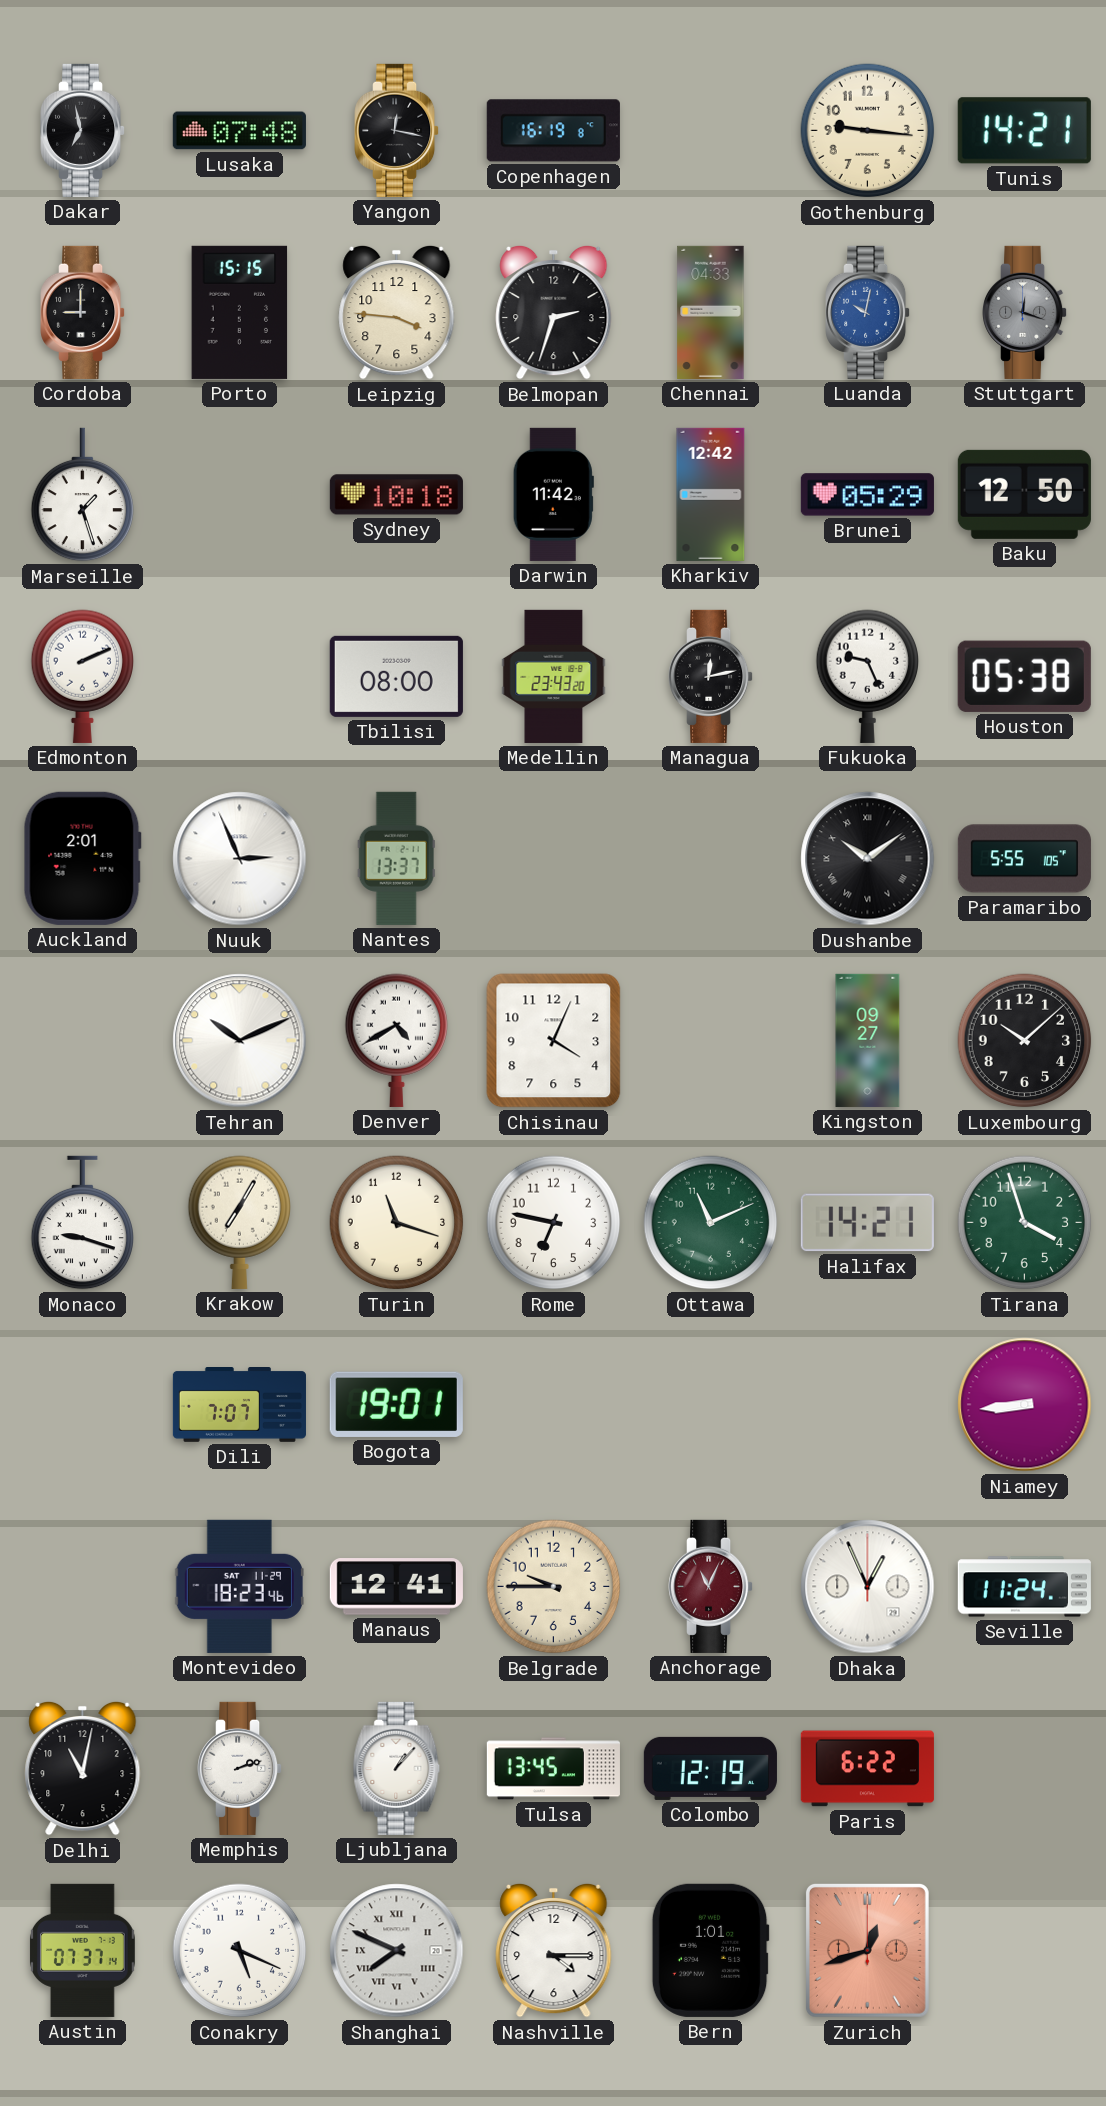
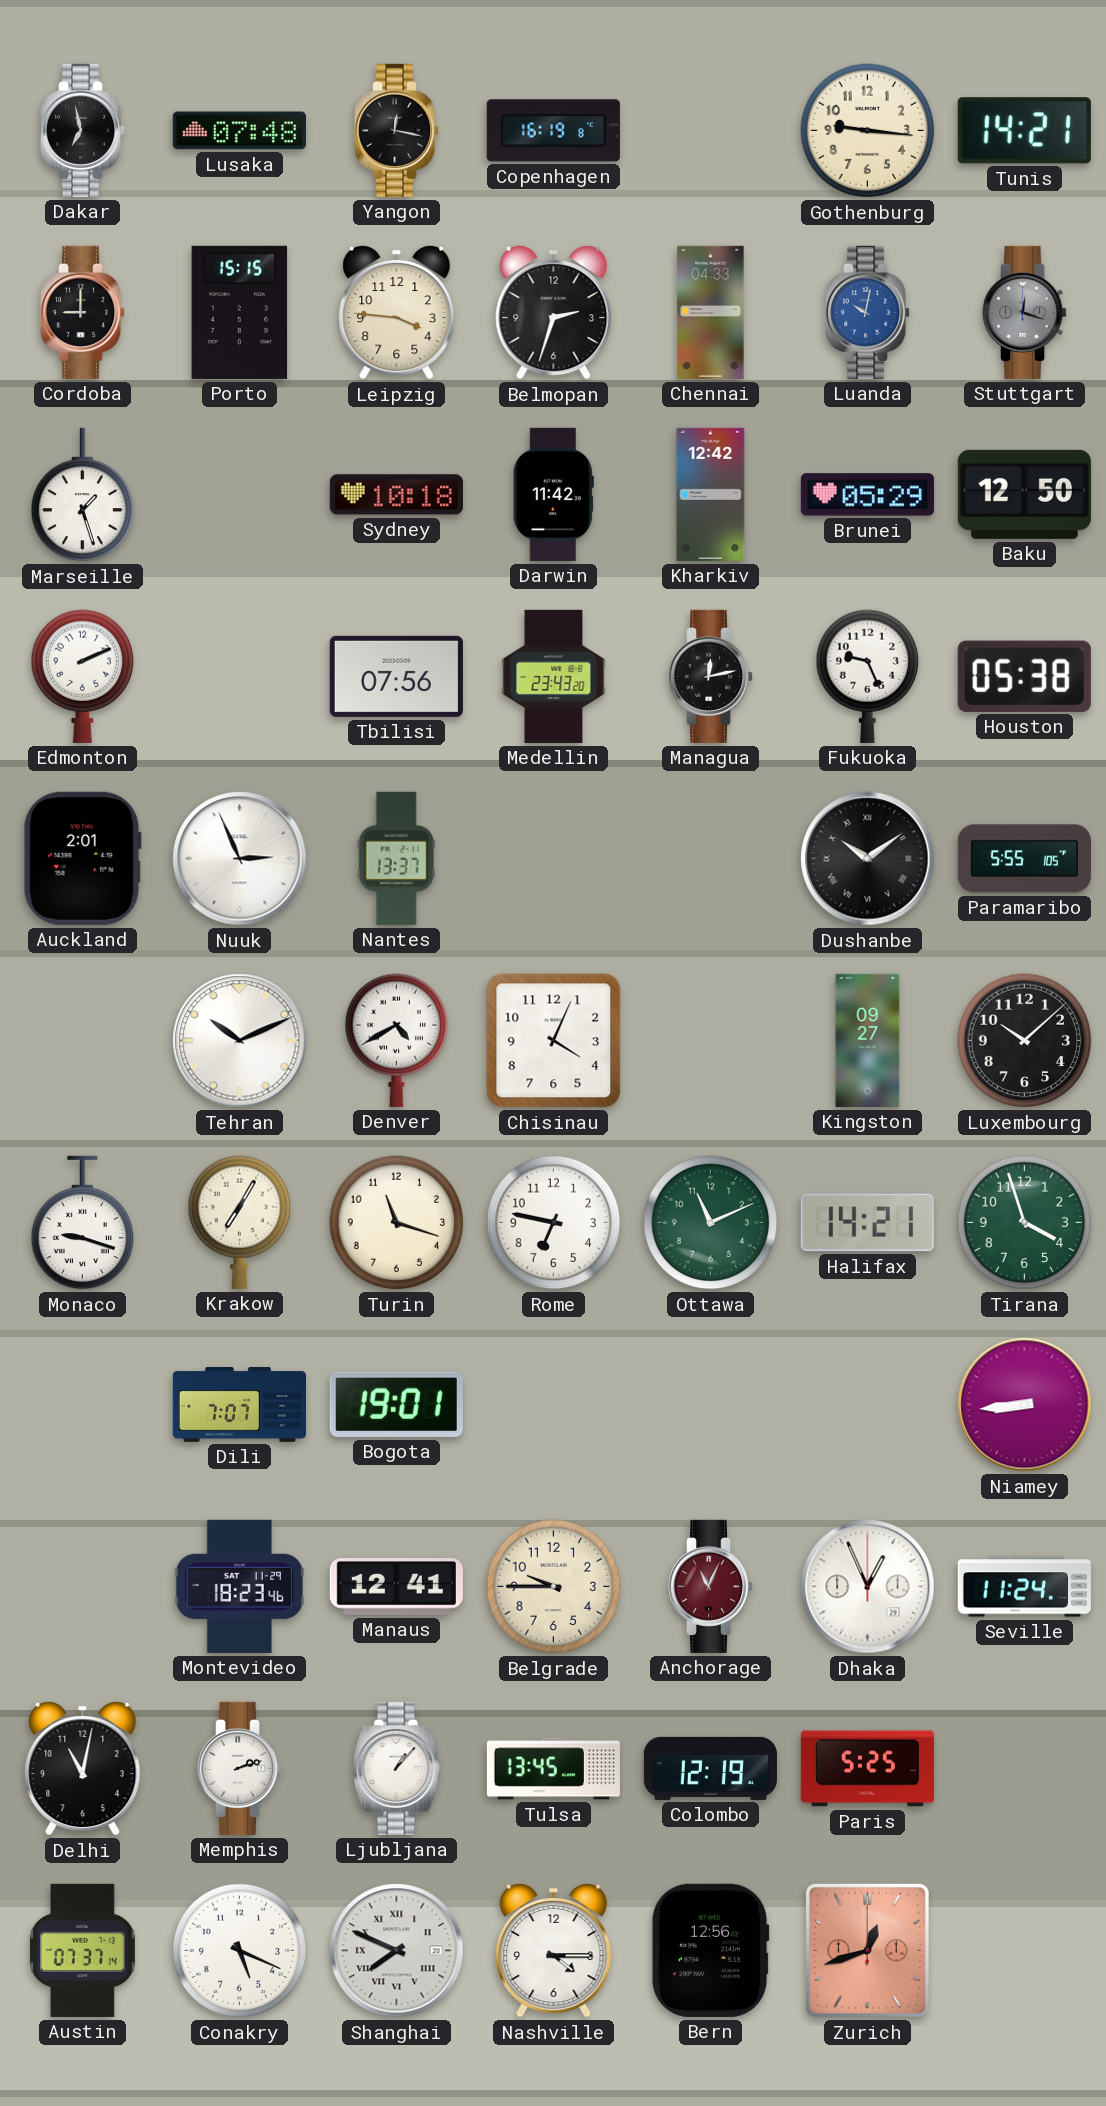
Tbilisi: 08:00 -> 07:56
Paris: 6:22 -> 5:25
Bern: 1:01 -> 12:56
